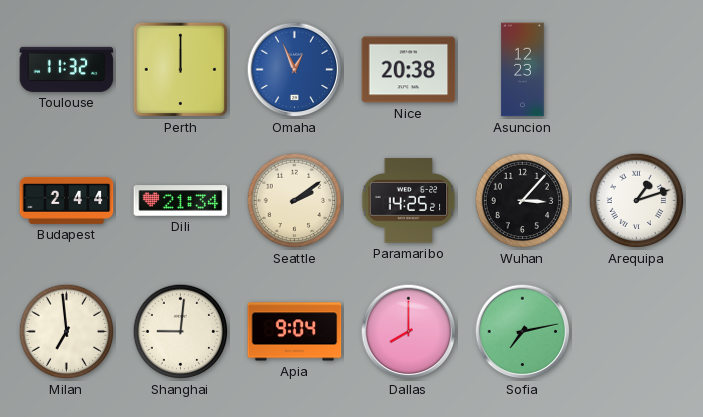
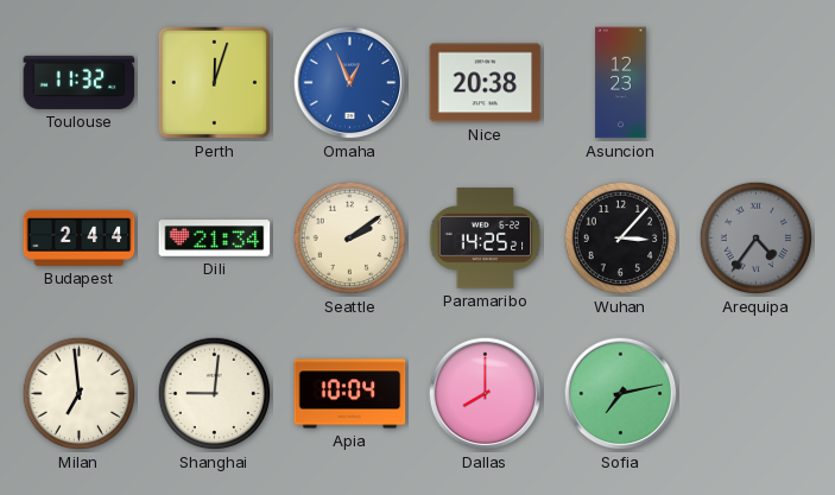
Perth: 12:00 -> 12:03
Arequipa: 1:12 -> 4:36
Arequipa dial: white -> grey
Apia: 9:04 -> 10:04
